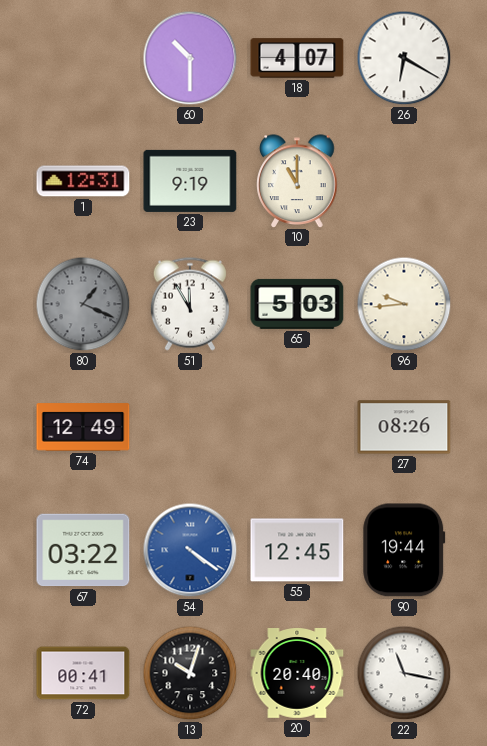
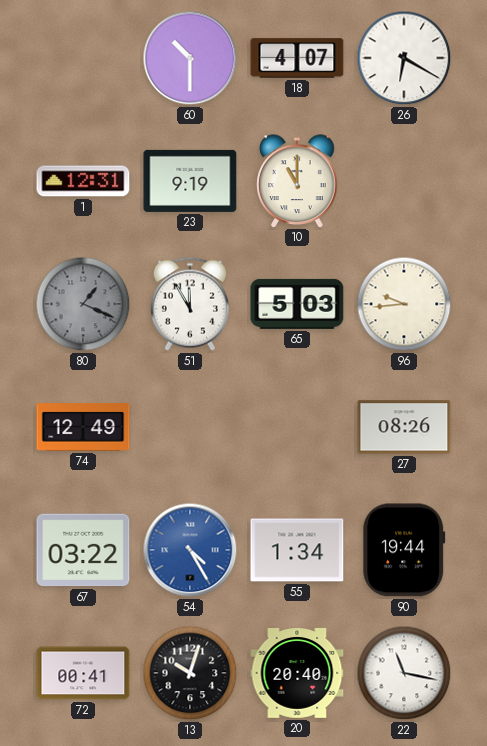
54: 4:21 -> 4:25
55: 12:45 -> 1:34
